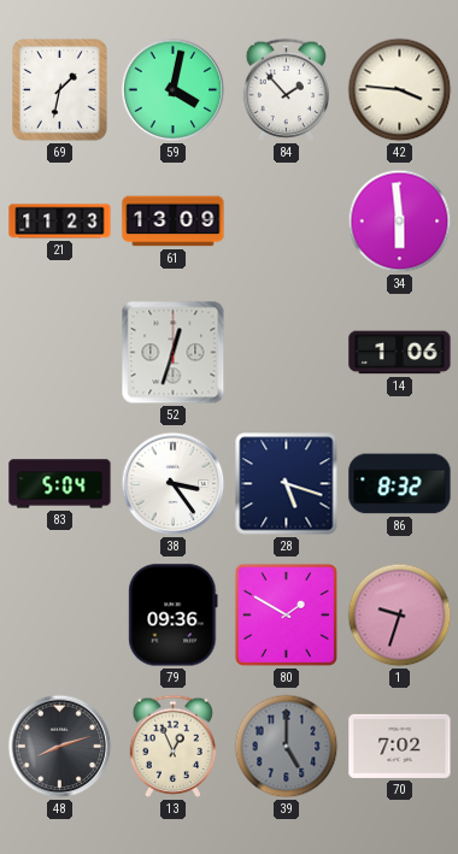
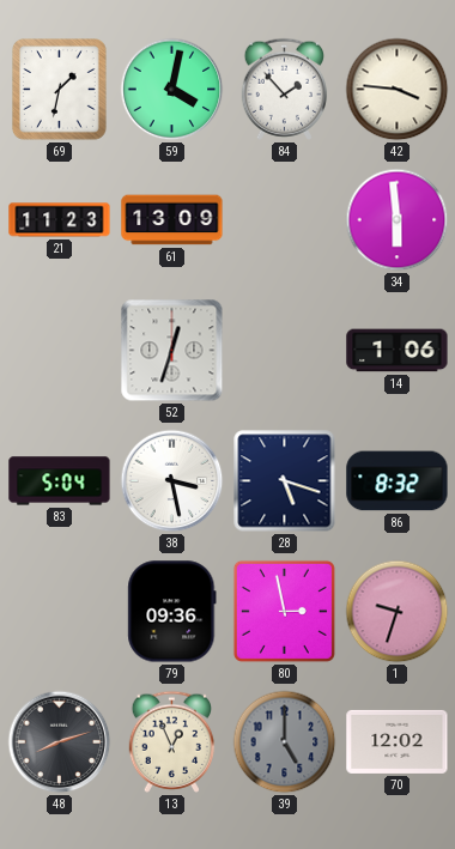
38: 3:24 -> 3:28
80: 1:50 -> 2:58
70: 7:02 -> 12:02
